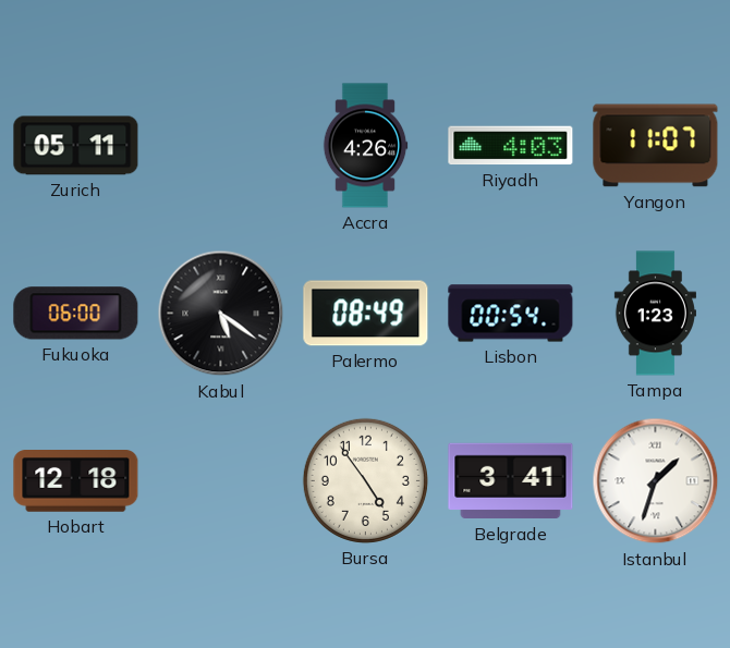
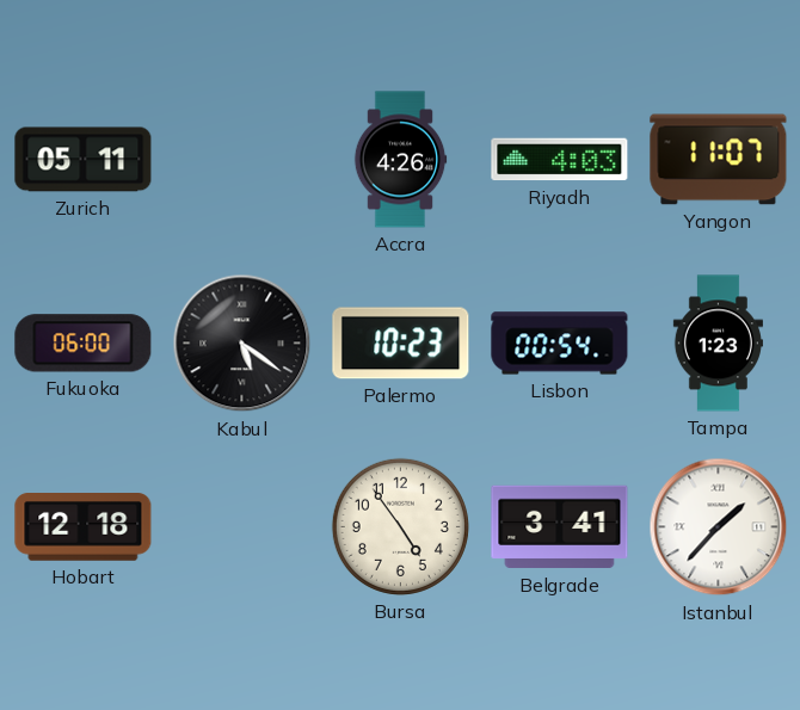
Palermo: 08:49 -> 10:23
Istanbul: 1:33 -> 1:37
